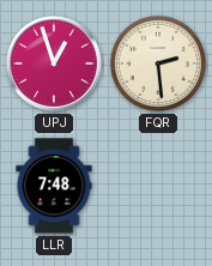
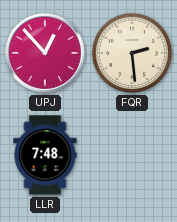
UPJ: 12:57 -> 12:53
